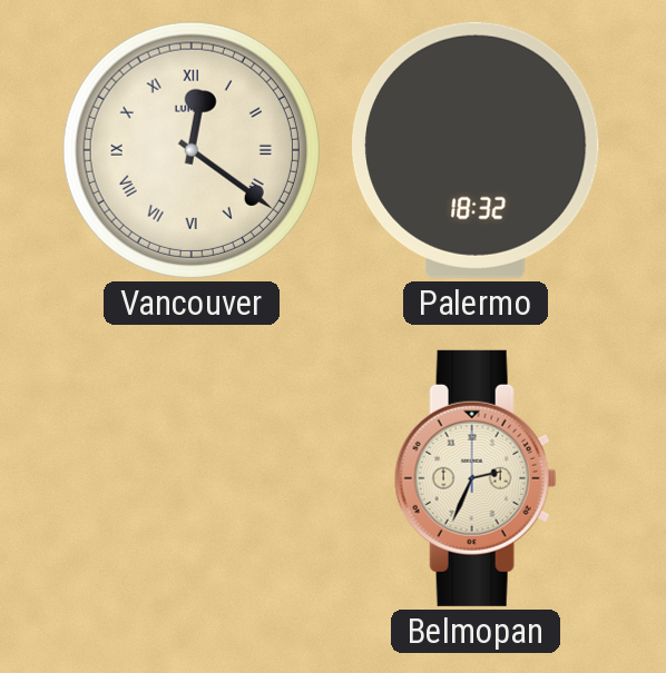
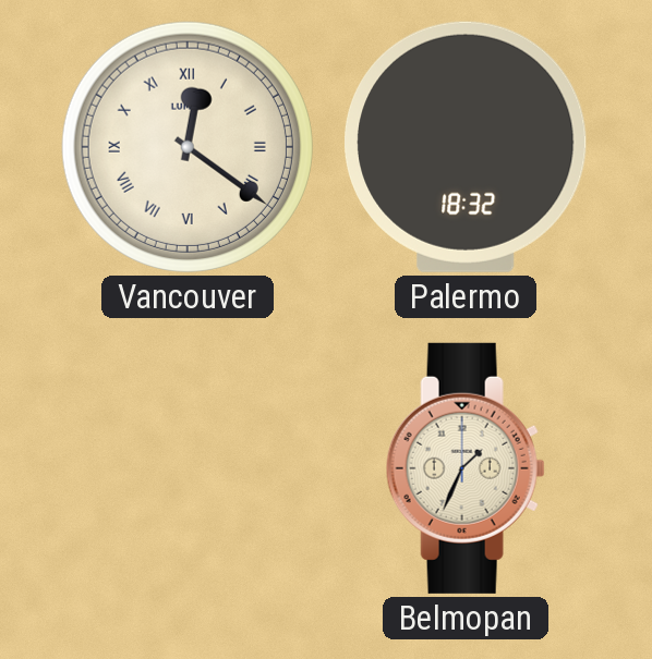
Belmopan: 2:34 -> 1:34
